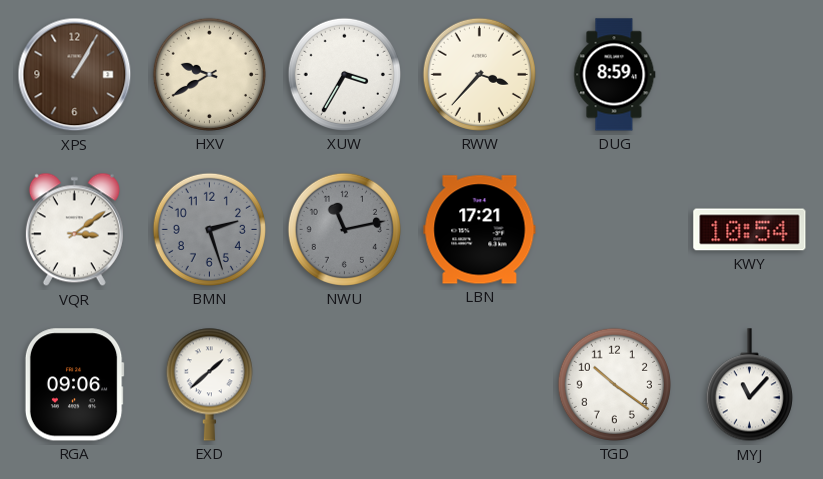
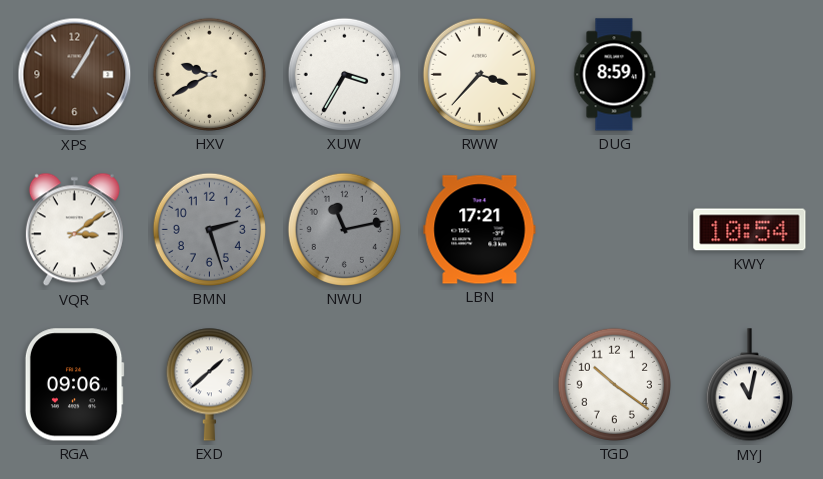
MYJ: 11:07 -> 11:02
